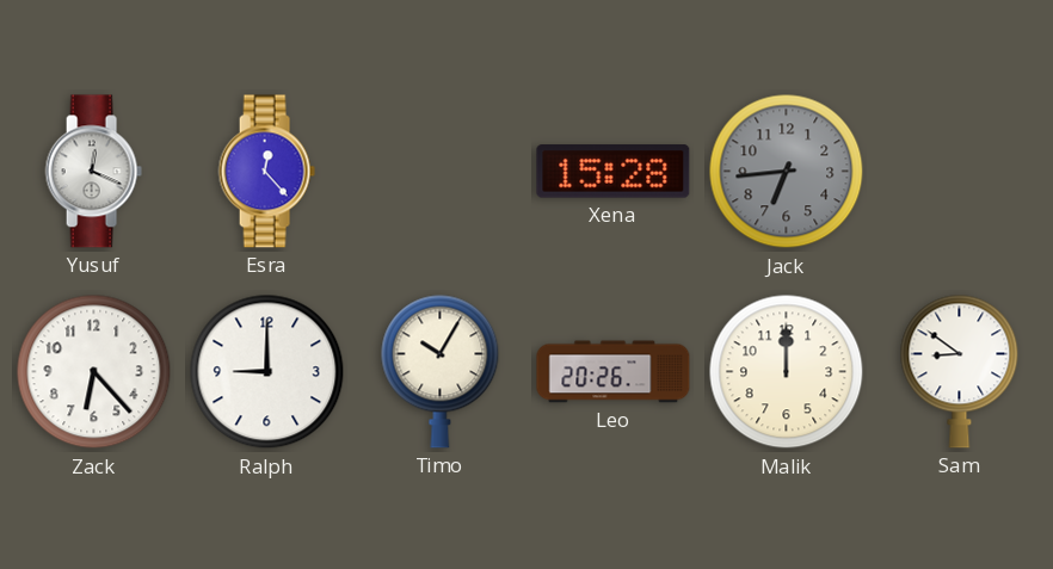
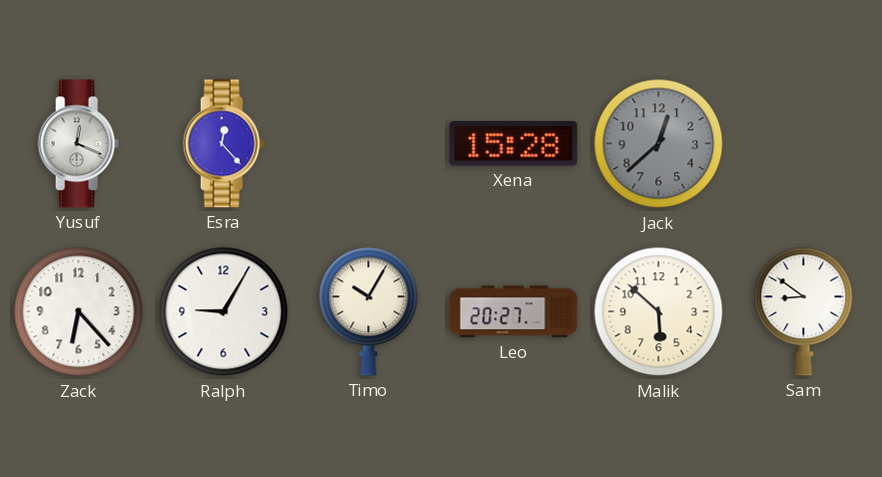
Jack: 6:44 -> 12:38
Ralph: 9:00 -> 9:05
Leo: 20:26 -> 20:27
Malik: 12:00 -> 5:52
